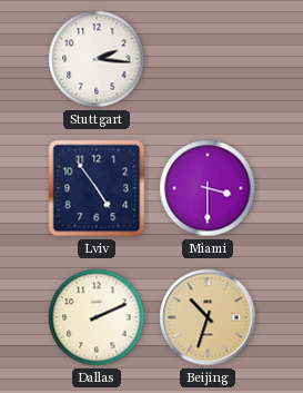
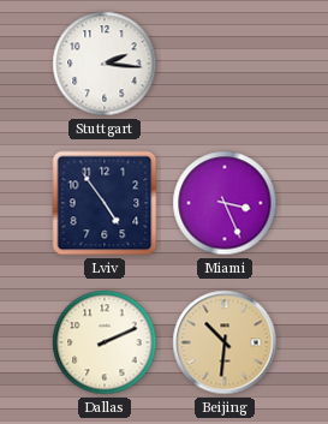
Miami: 3:30 -> 3:26
Beijing: 10:33 -> 10:31
